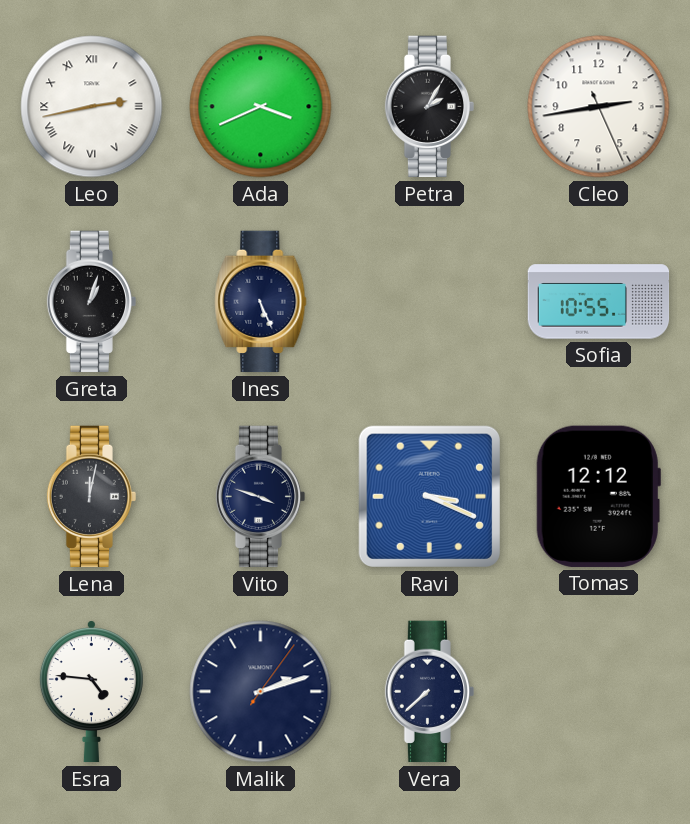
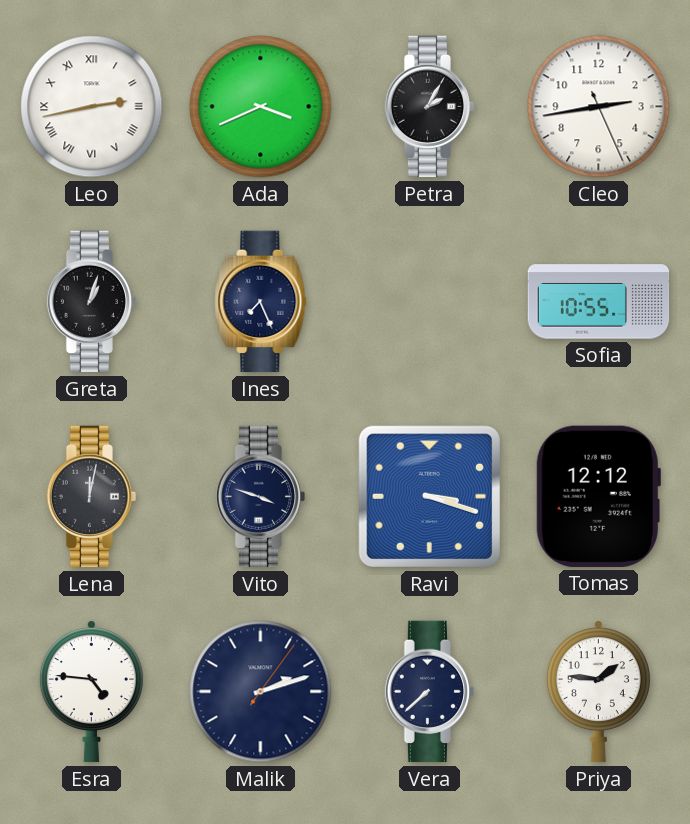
Ines: 5:26 -> 7:26
Ravi: 3:19 -> 3:18
Priya: none -> 1:46
